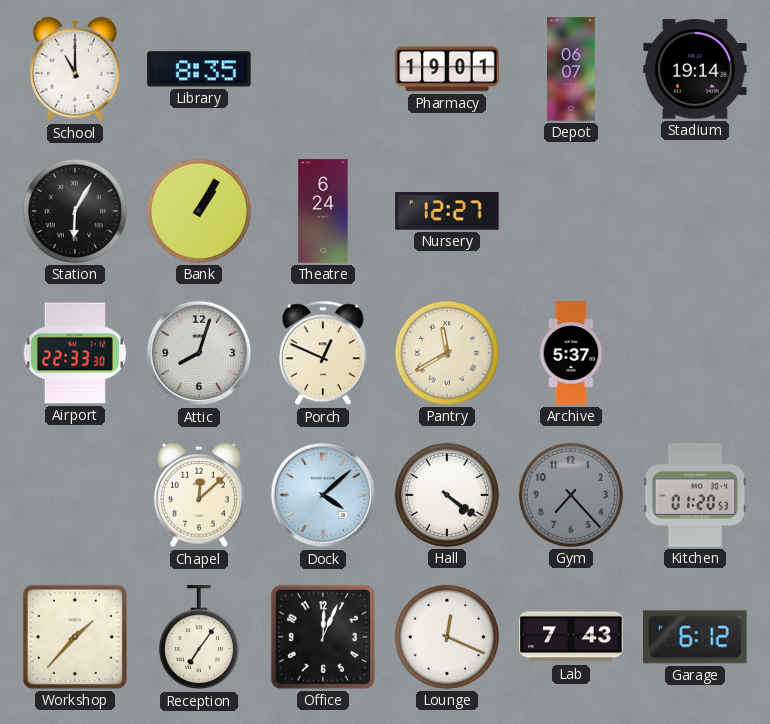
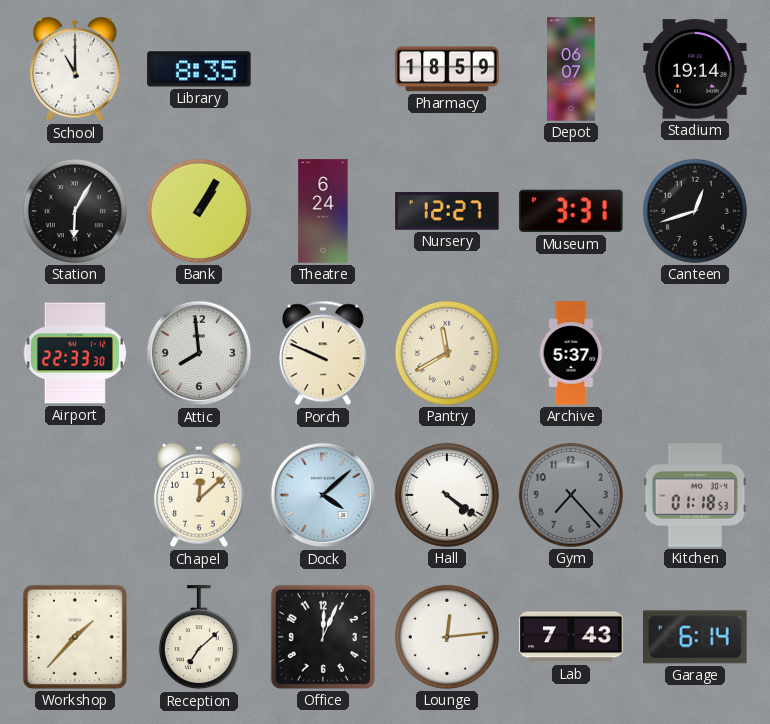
Pharmacy: 19:01 -> 18:59
Museum: none -> 3:31
Canteen: none -> 12:42
Attic: 8:03 -> 7:59
Porch: 12:49 -> 9:49
Kitchen: 01:20 -> 01:18
Reception: 7:06 -> 7:08
Lounge: 12:19 -> 12:14
Garage: 6:12 -> 6:14
